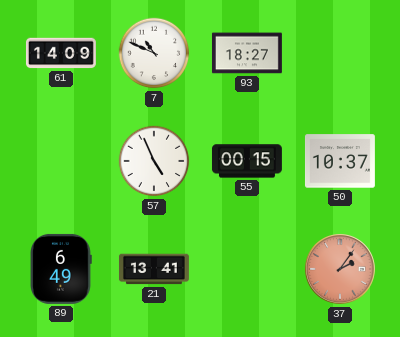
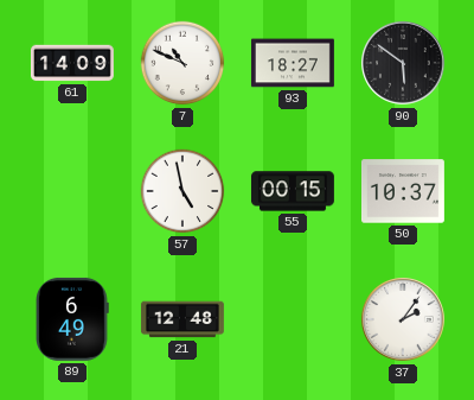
90: none -> 5:51
57: 4:56 -> 4:58
21: 13:41 -> 12:48
37 dial: salmon -> white
